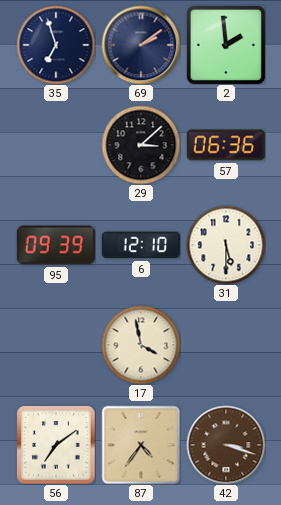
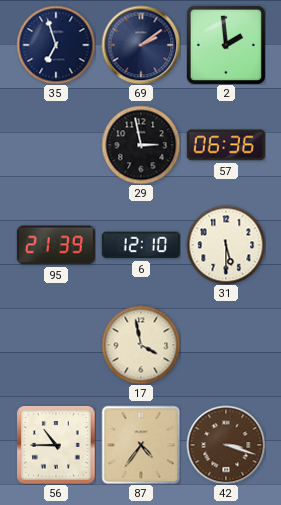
29: 3:08 -> 2:58
95: 09:39 -> 21:39
56: 7:09 -> 10:45
